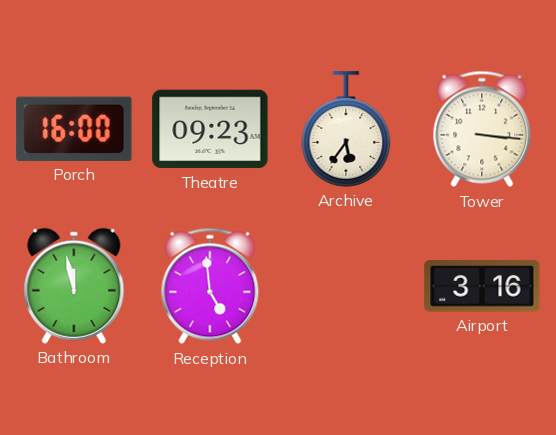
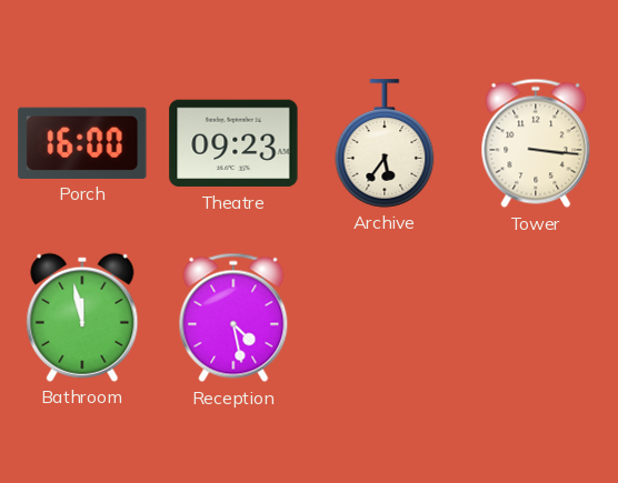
Reception: 4:59 -> 4:28
Airport: 3:16 -> none
